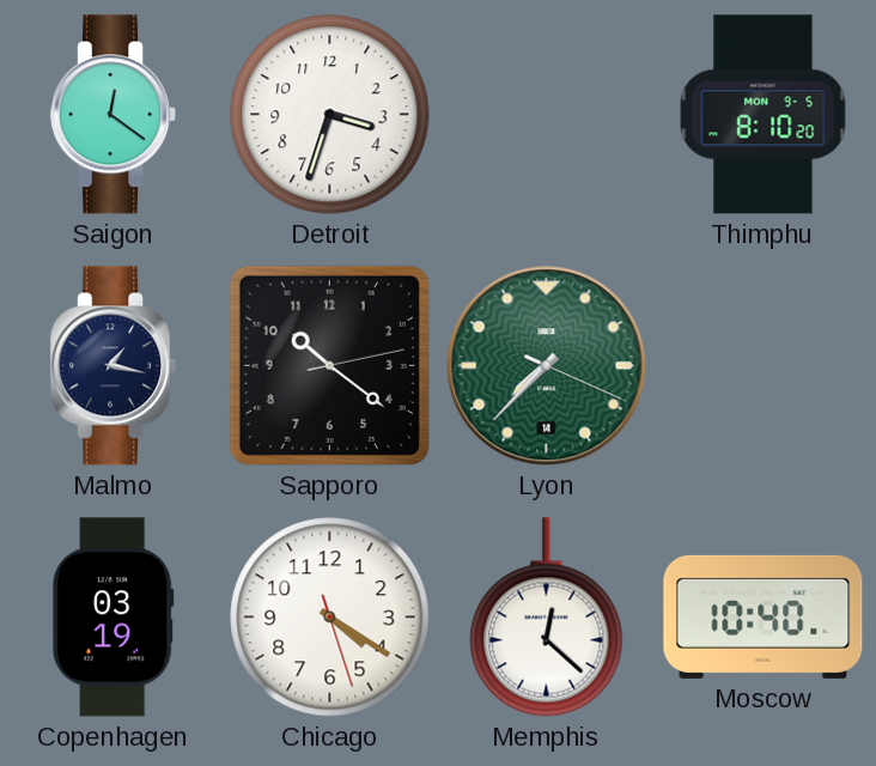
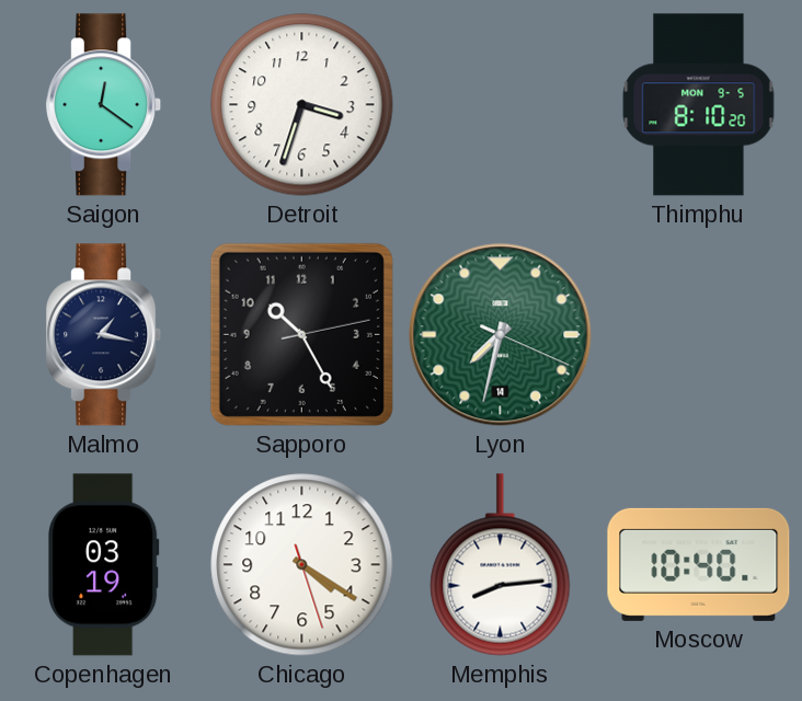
Sapporo: 10:21 -> 10:25
Lyon: 7:37 -> 7:32
Memphis: 12:22 -> 8:14
